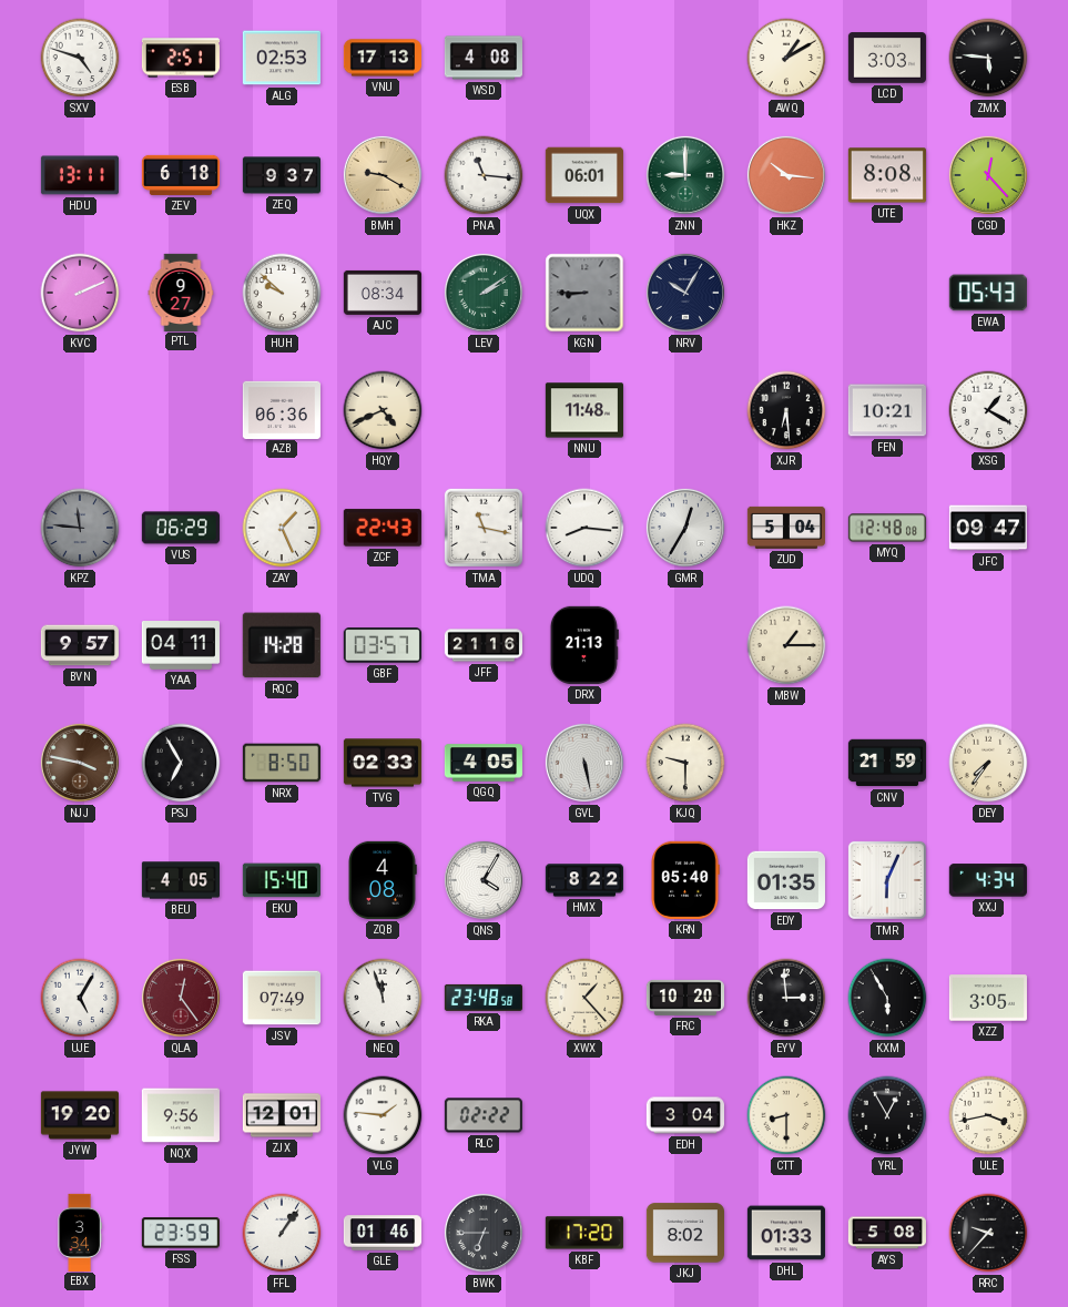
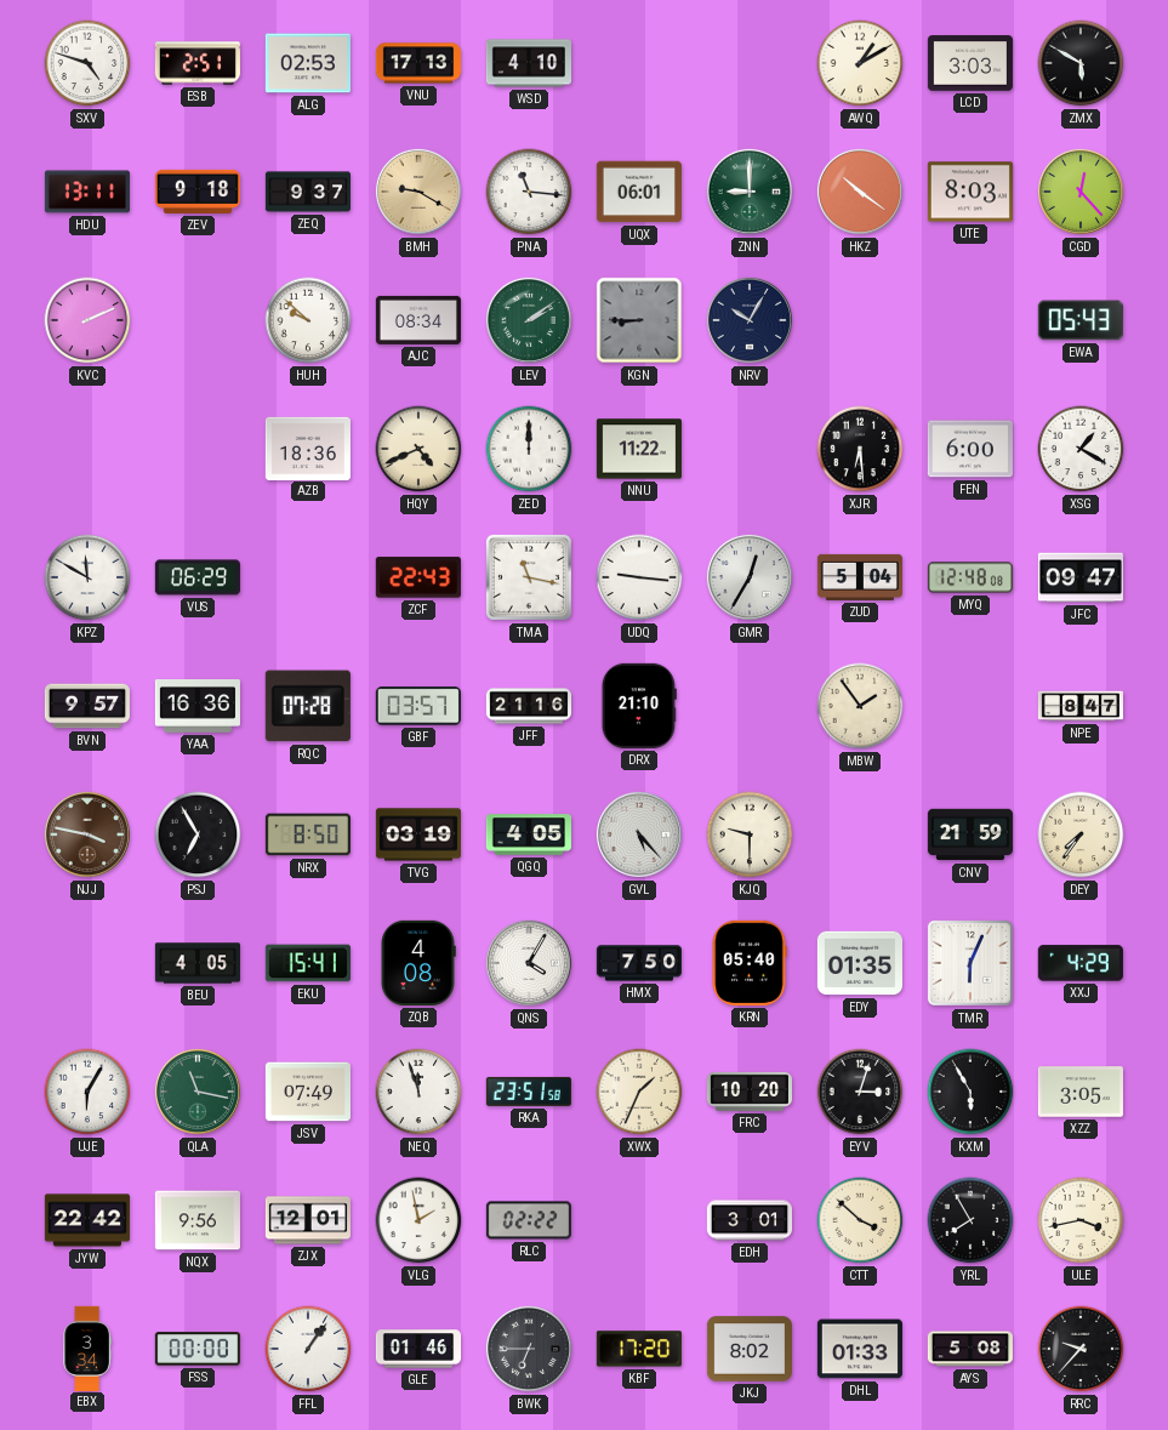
WSD: 4:08 -> 4:10
ZMX: 5:46 -> 5:50
ZEV: 6:18 -> 9:18
HKZ: 10:16 -> 10:21
UTE: 8:08 -> 8:03
PTL: 9:27 -> none
AZB: 06:36 -> 18:36
ZED: none -> 12:00
NNU: 11:48 -> 11:22
FEN: 10:21 -> 6:00
KPZ: 11:46 -> 11:50
KPZ dial: grey -> white
ZAY: 1:26 -> none
UDQ: 8:16 -> 9:16
YAA: 04:11 -> 16:36
RQC: 14:28 -> 07:28
DRX: 21:13 -> 21:10
MBW: 1:15 -> 1:54
NPE: none -> 8:47
TVG: 02:33 -> 03:19
GVL: 5:28 -> 5:23
EKU: 15:40 -> 15:41
HMX: 8:22 -> 7:50
XXJ: 4:34 -> 4:29
UJE: 5:05 -> 6:05
QLA: 12:24 -> 11:17
QLA dial: burgundy -> green
RKA: 23:48 -> 23:51
XWX: 1:23 -> 1:34
EYV: 2:59 -> 3:03
JYW: 19:20 -> 22:42
VLG: 1:46 -> 1:58
EDH: 3:04 -> 3:01
CTT: 8:30 -> 3:52
YRL: 12:55 -> 7:55
FSS: 23:59 -> 00:00
